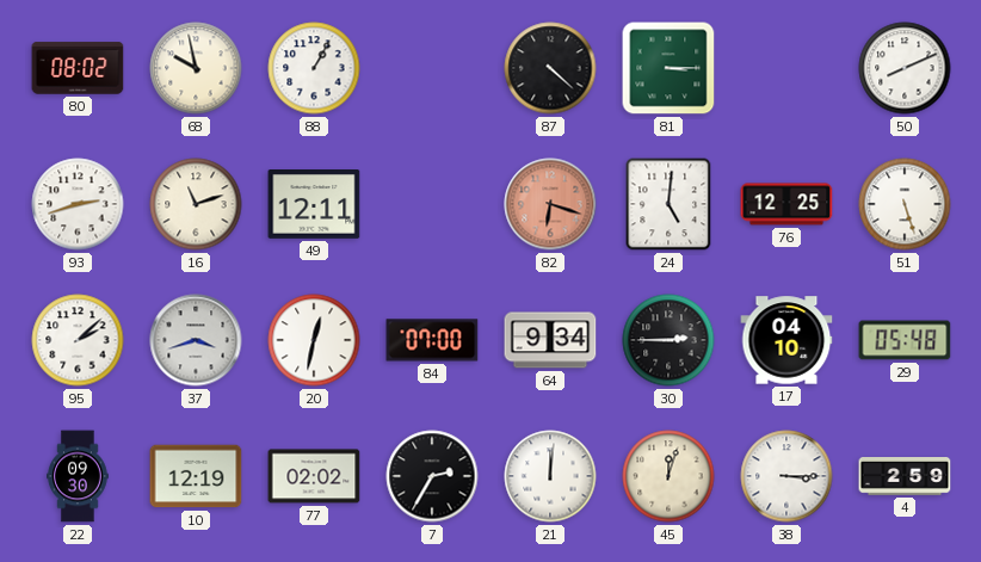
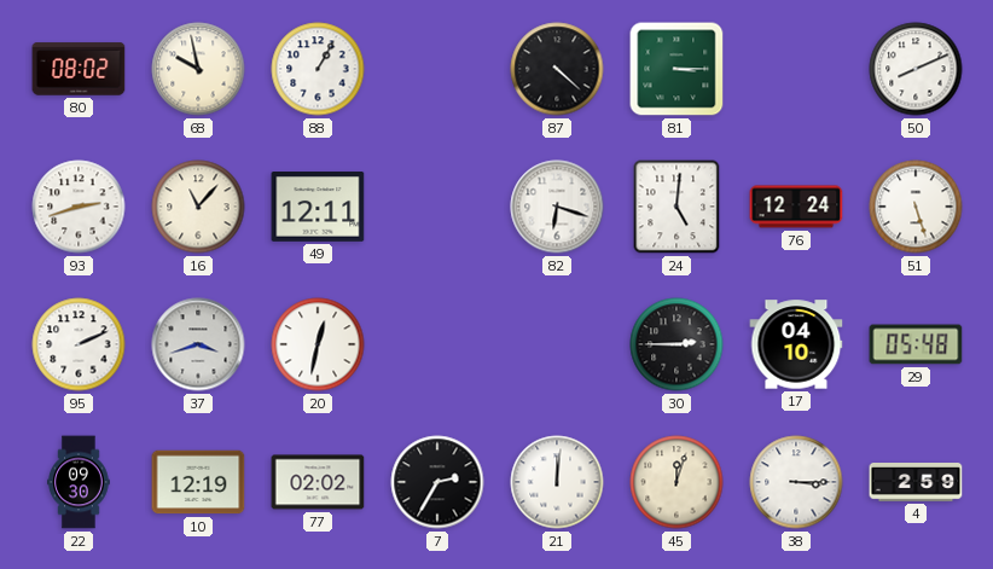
16: 11:12 -> 11:07
82 dial: salmon -> white
76: 12:25 -> 12:24
95: 2:08 -> 2:11
84: 07:00 -> none
64: 9:34 -> none
